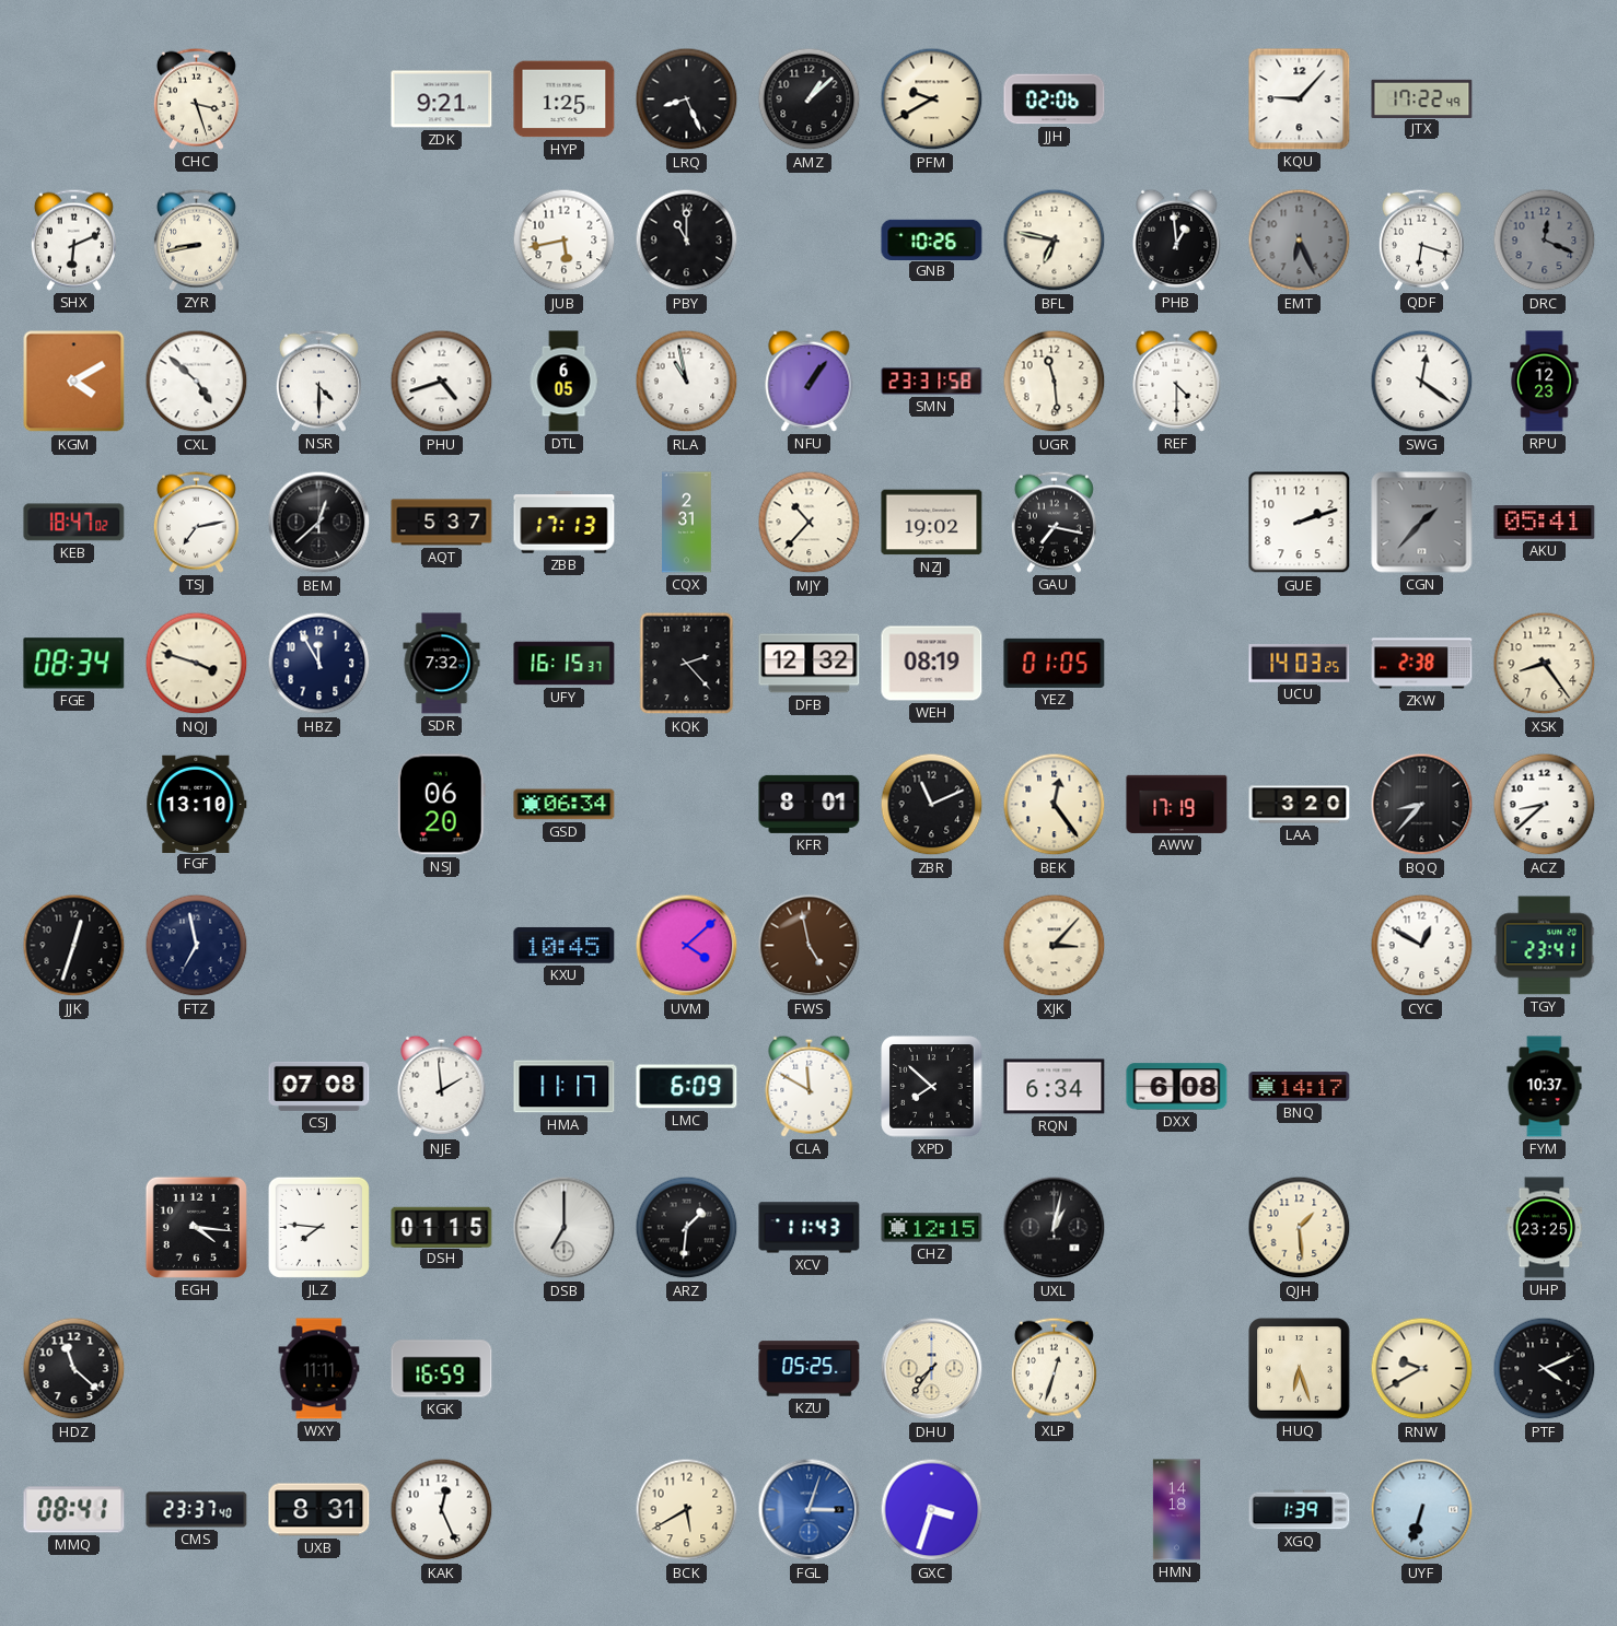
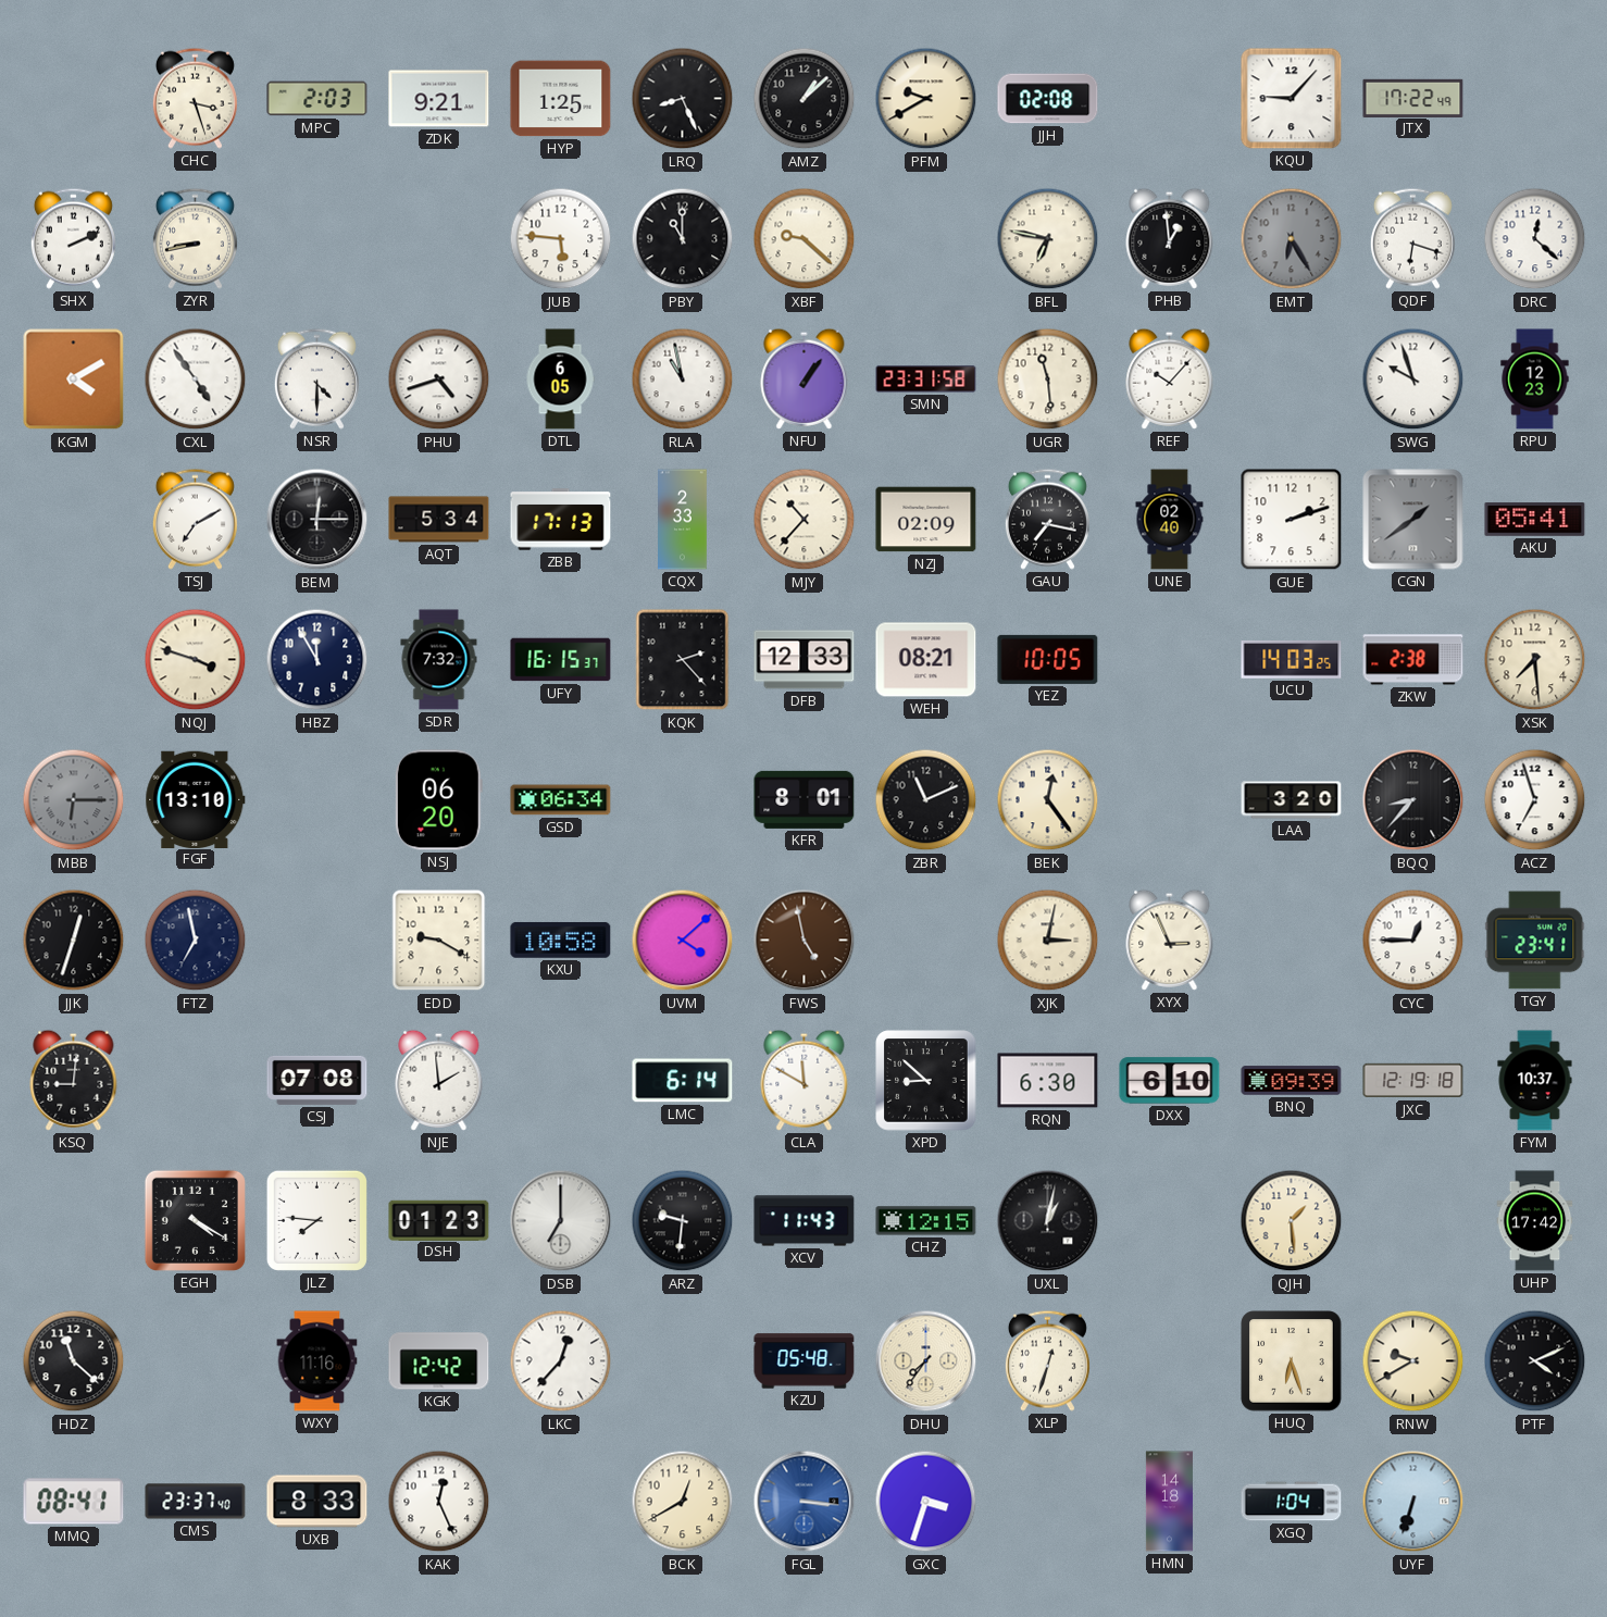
MPC: none -> 2:03
JJH: 02:06 -> 02:08
SHX: 6:11 -> 2:11
JUB: 5:43 -> 5:46
XBF: none -> 9:22
GNB: 10:26 -> none
EMT: 6:26 -> 6:25
DRC: 12:19 -> 12:22
DRC dial: grey -> white
CXL: 4:52 -> 4:54
REF: 4:30 -> 10:07
SWG: 12:21 -> 9:57
KEB: 18:47 -> none
TSJ: 7:13 -> 7:10
BEM: 12:38 -> 12:15
AQT: 5:37 -> 5:34
CQX: 2:31 -> 2:33
NZJ: 19:02 -> 02:09
UNE: none -> 02:40
CGN: 1:37 -> 1:39
FGE: 08:34 -> none
DFB: 12:32 -> 12:33
WEH: 08:19 -> 08:21
YEZ: 01:05 -> 10:05
XSK: 8:24 -> 7:29
MBB: none -> 6:15
AWW: 17:19 -> none
ACZ: 8:38 -> 6:57
EDD: none -> 9:20
KXU: 10:45 -> 10:58
XJK: 3:07 -> 3:02
XYX: none -> 2:56
CYC: 12:50 -> 12:45
KSQ: none -> 9:01
HMA: 11:17 -> none
LMC: 6:09 -> 6:14
XPD: 7:52 -> 8:52
RQN: 6:34 -> 6:30
DXX: 6:08 -> 6:10
BNQ: 14:17 -> 09:39
JXC: none -> 12:19
EGH: 4:16 -> 4:20
DSH: 01:15 -> 01:23
ARZ: 1:31 -> 9:31
UHP: 23:25 -> 17:42
WXY: 11:11 -> 11:16
KGK: 16:59 -> 12:42
LKC: none -> 12:37
KZU: 05:25 -> 05:48
UXB: 8:31 -> 8:33
BCK: 5:40 -> 12:40
FGL: 3:03 -> 3:16
XGQ: 1:39 -> 1:04
